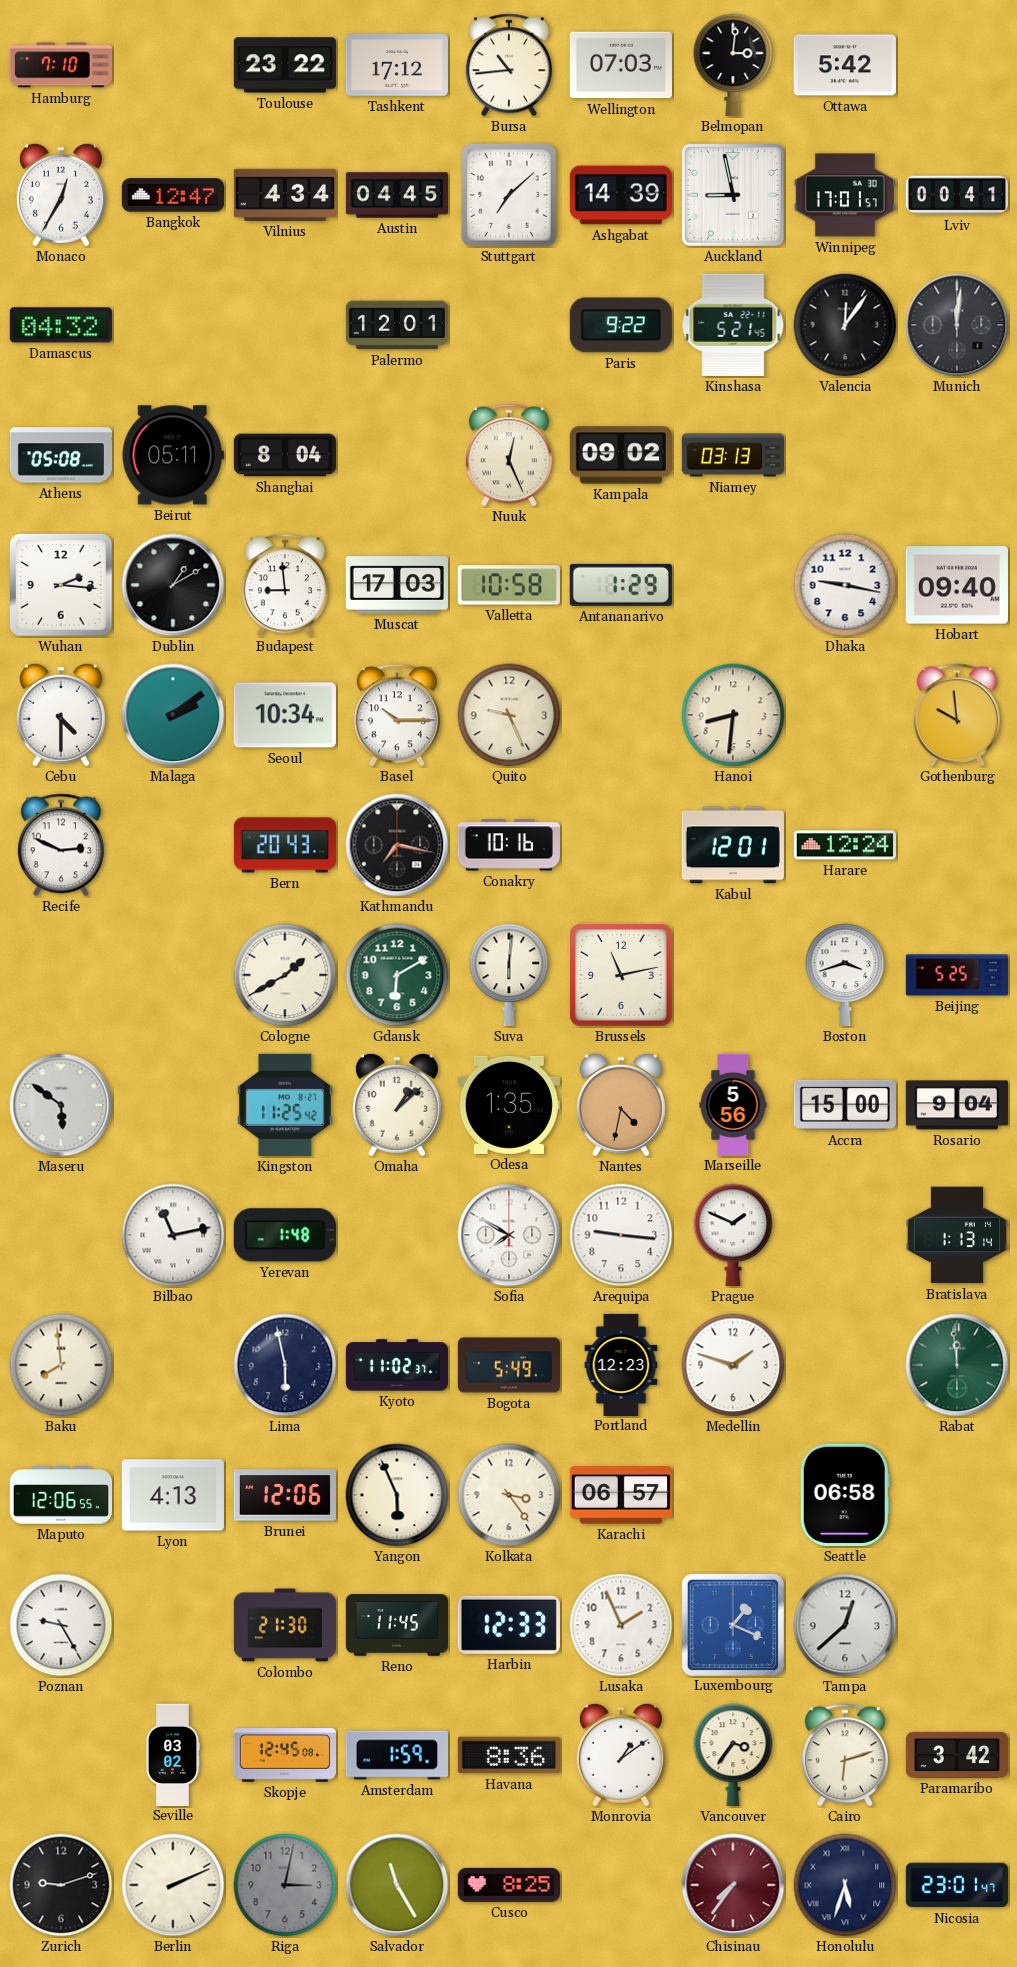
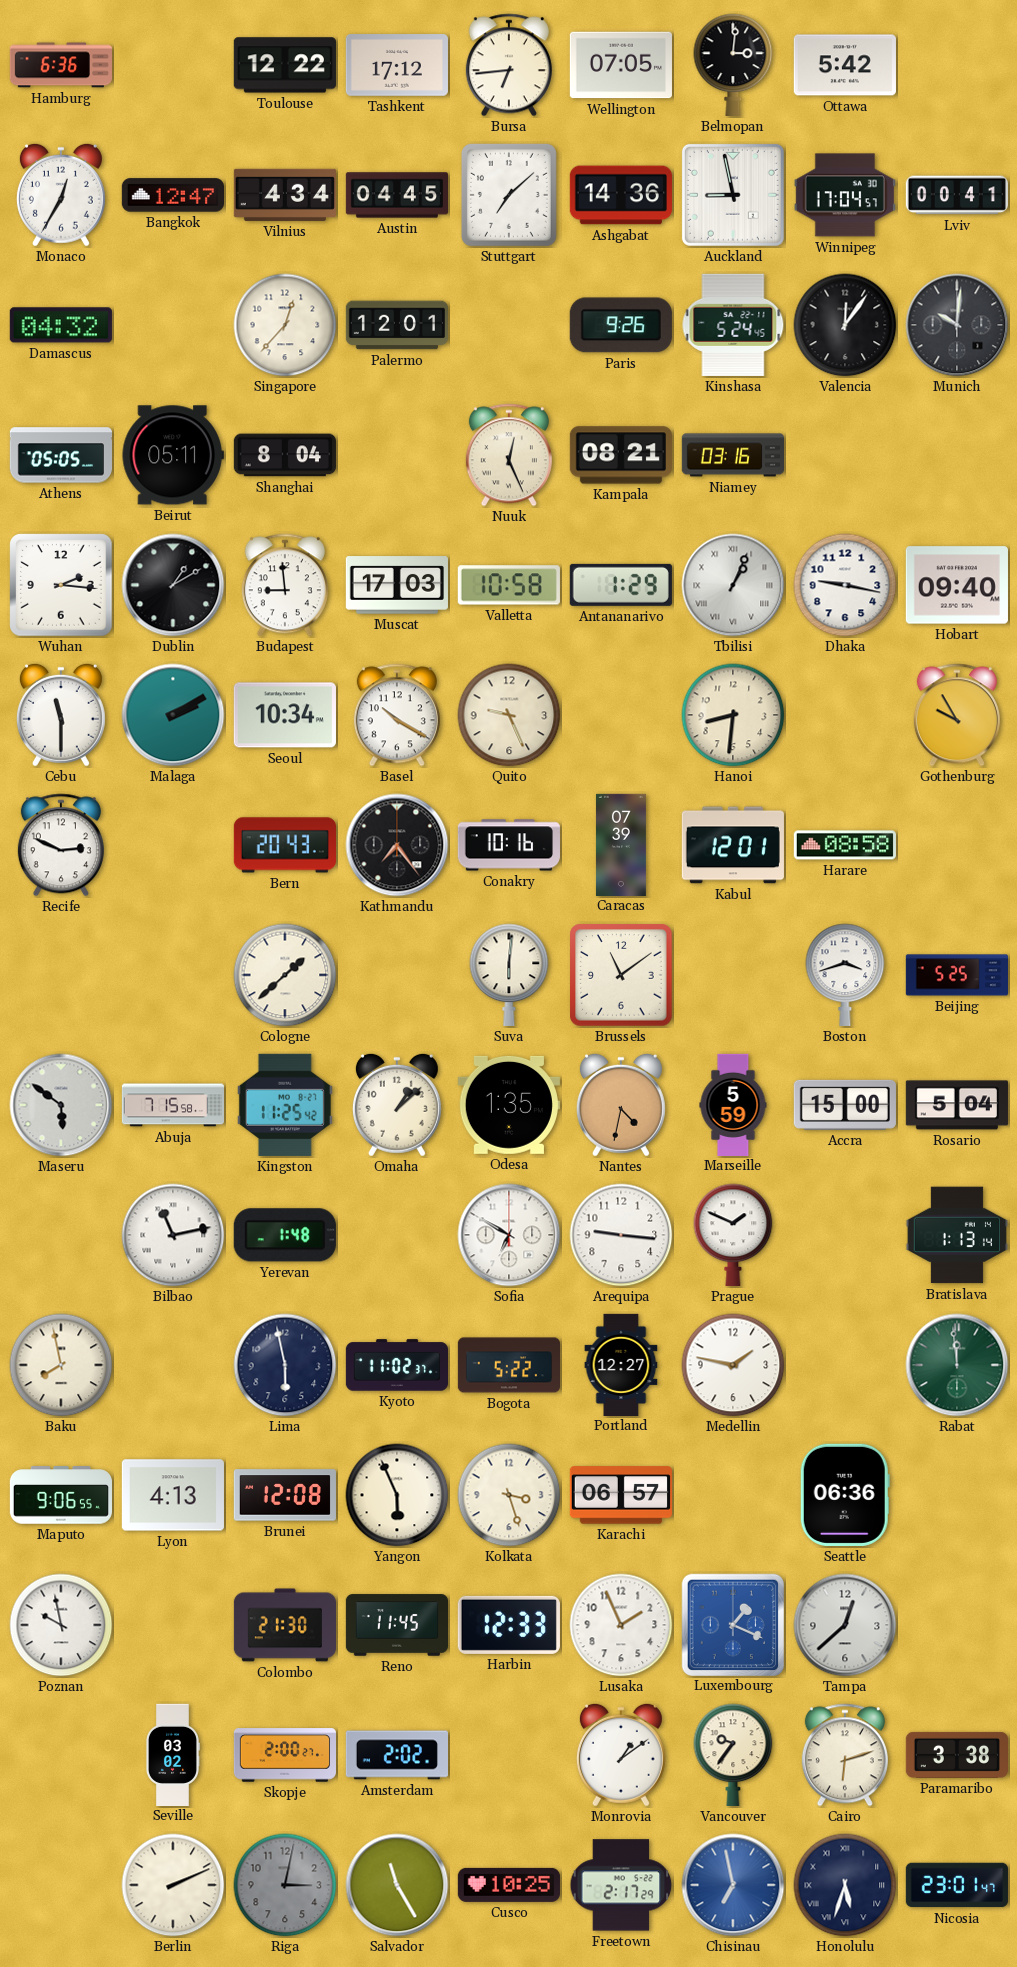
Hamburg: 7:10 -> 6:36
Toulouse: 23:22 -> 12:22
Bursa: 10:44 -> 6:44
Wellington: 07:03 -> 07:05
Ashgabat: 14:39 -> 14:36
Winnipeg: 17:01 -> 17:04
Singapore: none -> 12:37
Paris: 9:22 -> 9:26
Kinshasa: 5:21 -> 5:24
Munich: 12:01 -> 10:01
Athens: 05:08 -> 05:05
Kampala: 09:02 -> 08:21
Niamey: 03:13 -> 03:16
Tbilisi: none -> 1:04
Cebu: 4:30 -> 11:30
Malaga: 2:09 -> 2:10
Basel: 10:15 -> 10:20
Gothenburg: 9:59 -> 9:55
Kathmandu: 7:17 -> 7:24
Caracas: none -> 07:39
Harare: 12:24 -> 08:58
Cologne: 1:40 -> 1:38
Gdansk: 6:10 -> none
Brussels: 11:13 -> 11:09
Abuja: none -> 7:15
Marseille: 5:56 -> 5:59
Rosario: 9:04 -> 5:04
Sofia: 7:50 -> 6:50
Baku: 7:59 -> 7:58
Bogota: 5:49 -> 5:22
Portland: 12:23 -> 12:27
Medellin: 1:48 -> 1:47
Maputo: 12:06 -> 9:06
Brunei: 12:06 -> 12:08
Kolkata: 3:24 -> 3:27
Seattle: 06:58 -> 06:36
Poznan: 9:25 -> 9:58
Skopje: 12:45 -> 2:00
Amsterdam: 1:59 -> 2:02
Havana: 8:36 -> none
Vancouver: 3:36 -> 9:36
Paramaribo: 3:42 -> 3:38
Zurich: 9:12 -> none
Cusco: 8:25 -> 10:25
Freetown: none -> 2:17
Chisinau: 7:36 -> 6:58
Chisinau dial: burgundy -> blue
